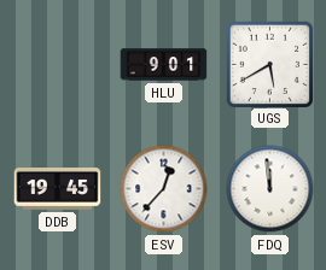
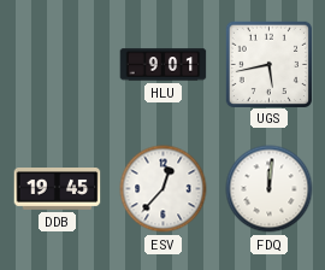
UGS: 5:40 -> 5:43
FDQ: 11:59 -> 12:01
